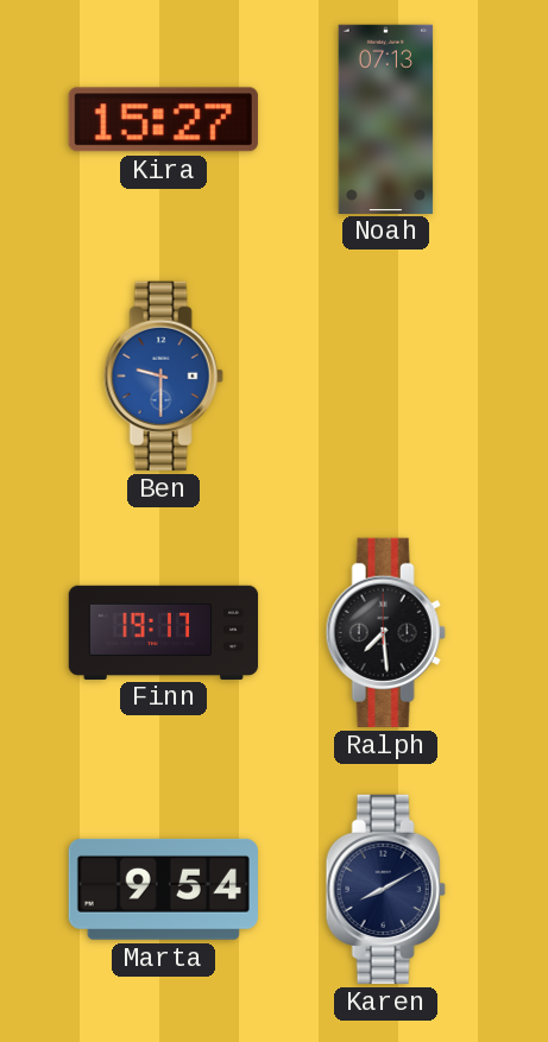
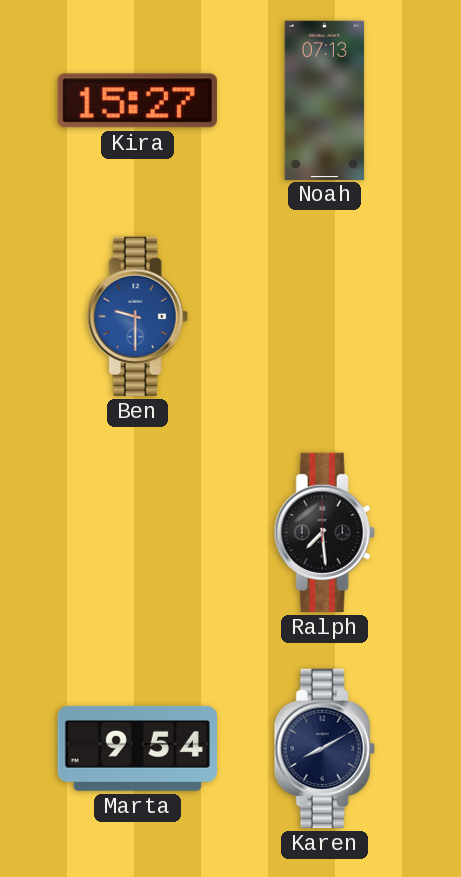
Finn: 19:17 -> none
